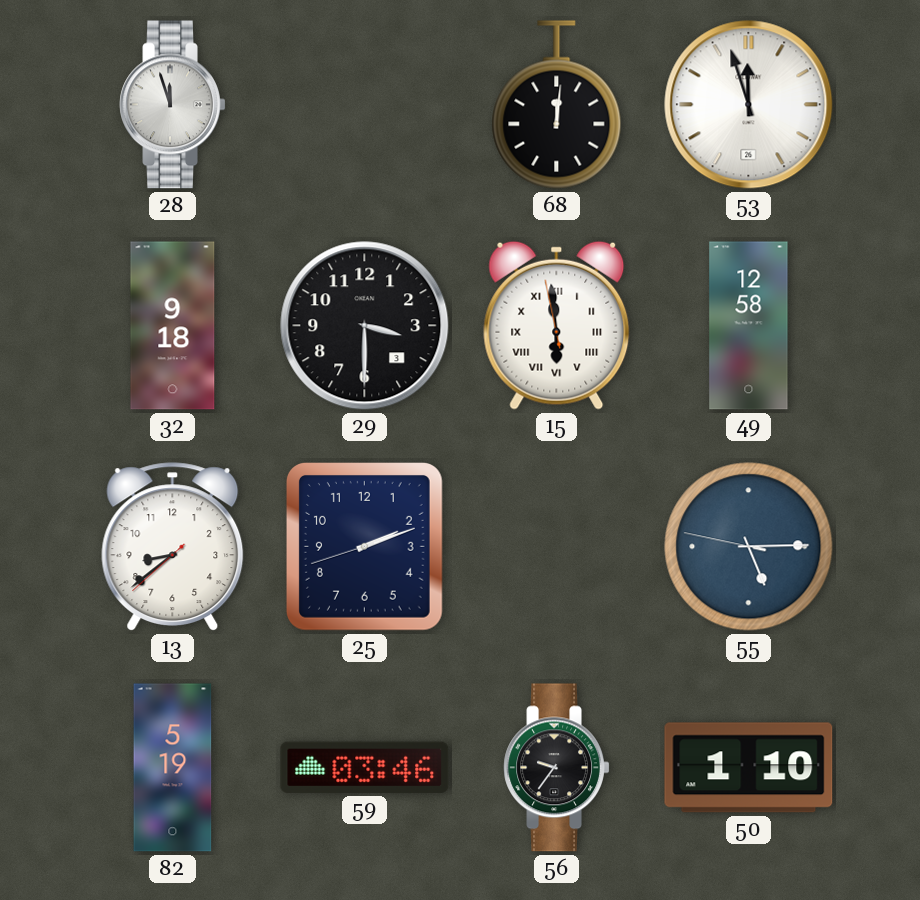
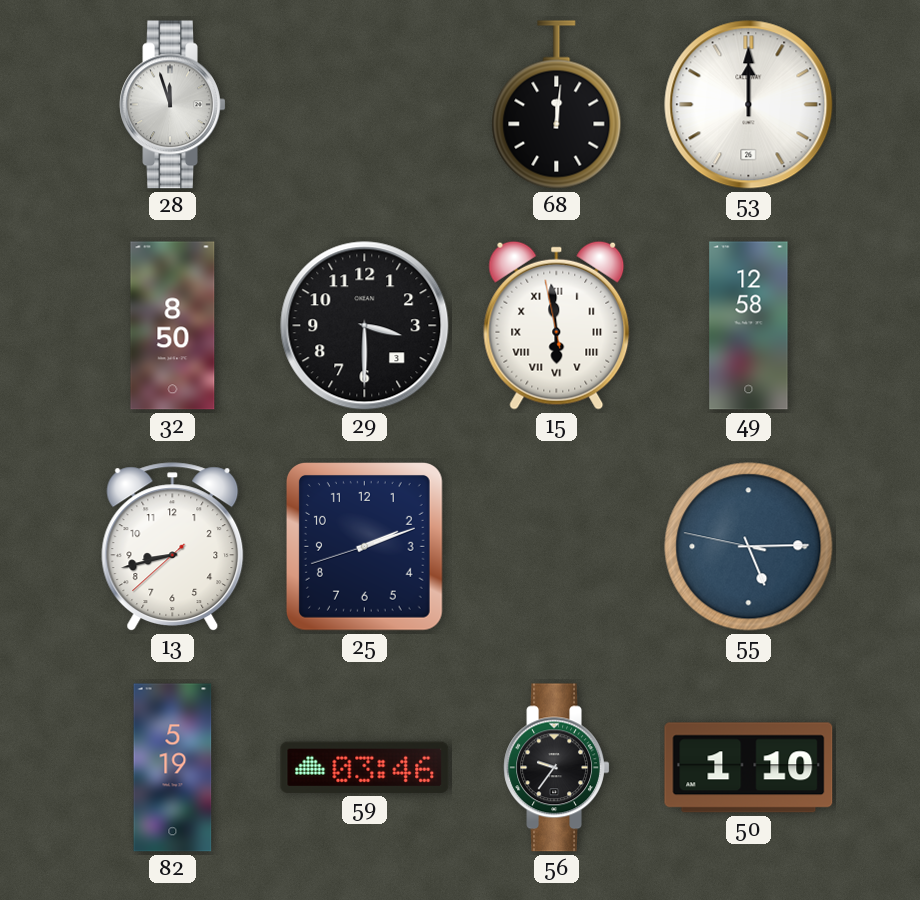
53: 11:57 -> 12:00
32: 9:18 -> 8:50
13: 8:38 -> 8:42
